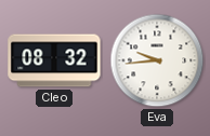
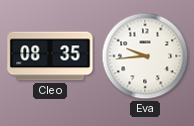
Cleo: 08:32 -> 08:35
